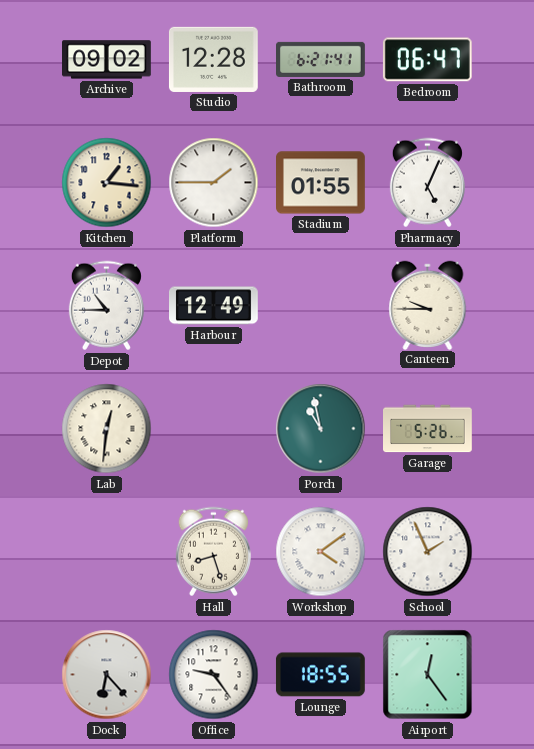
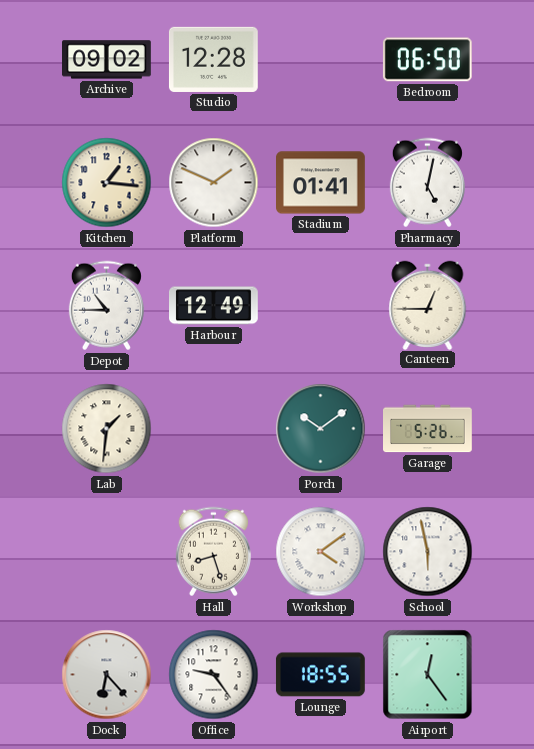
Bathroom: 6:21 -> none
Bedroom: 06:47 -> 06:50
Platform: 1:45 -> 1:49
Stadium: 01:55 -> 01:41
Pharmacy: 5:04 -> 5:02
Canteen: 9:45 -> 12:45
Lab: 12:31 -> 1:31
Porch: 10:58 -> 10:09
School: 1:56 -> 5:58
